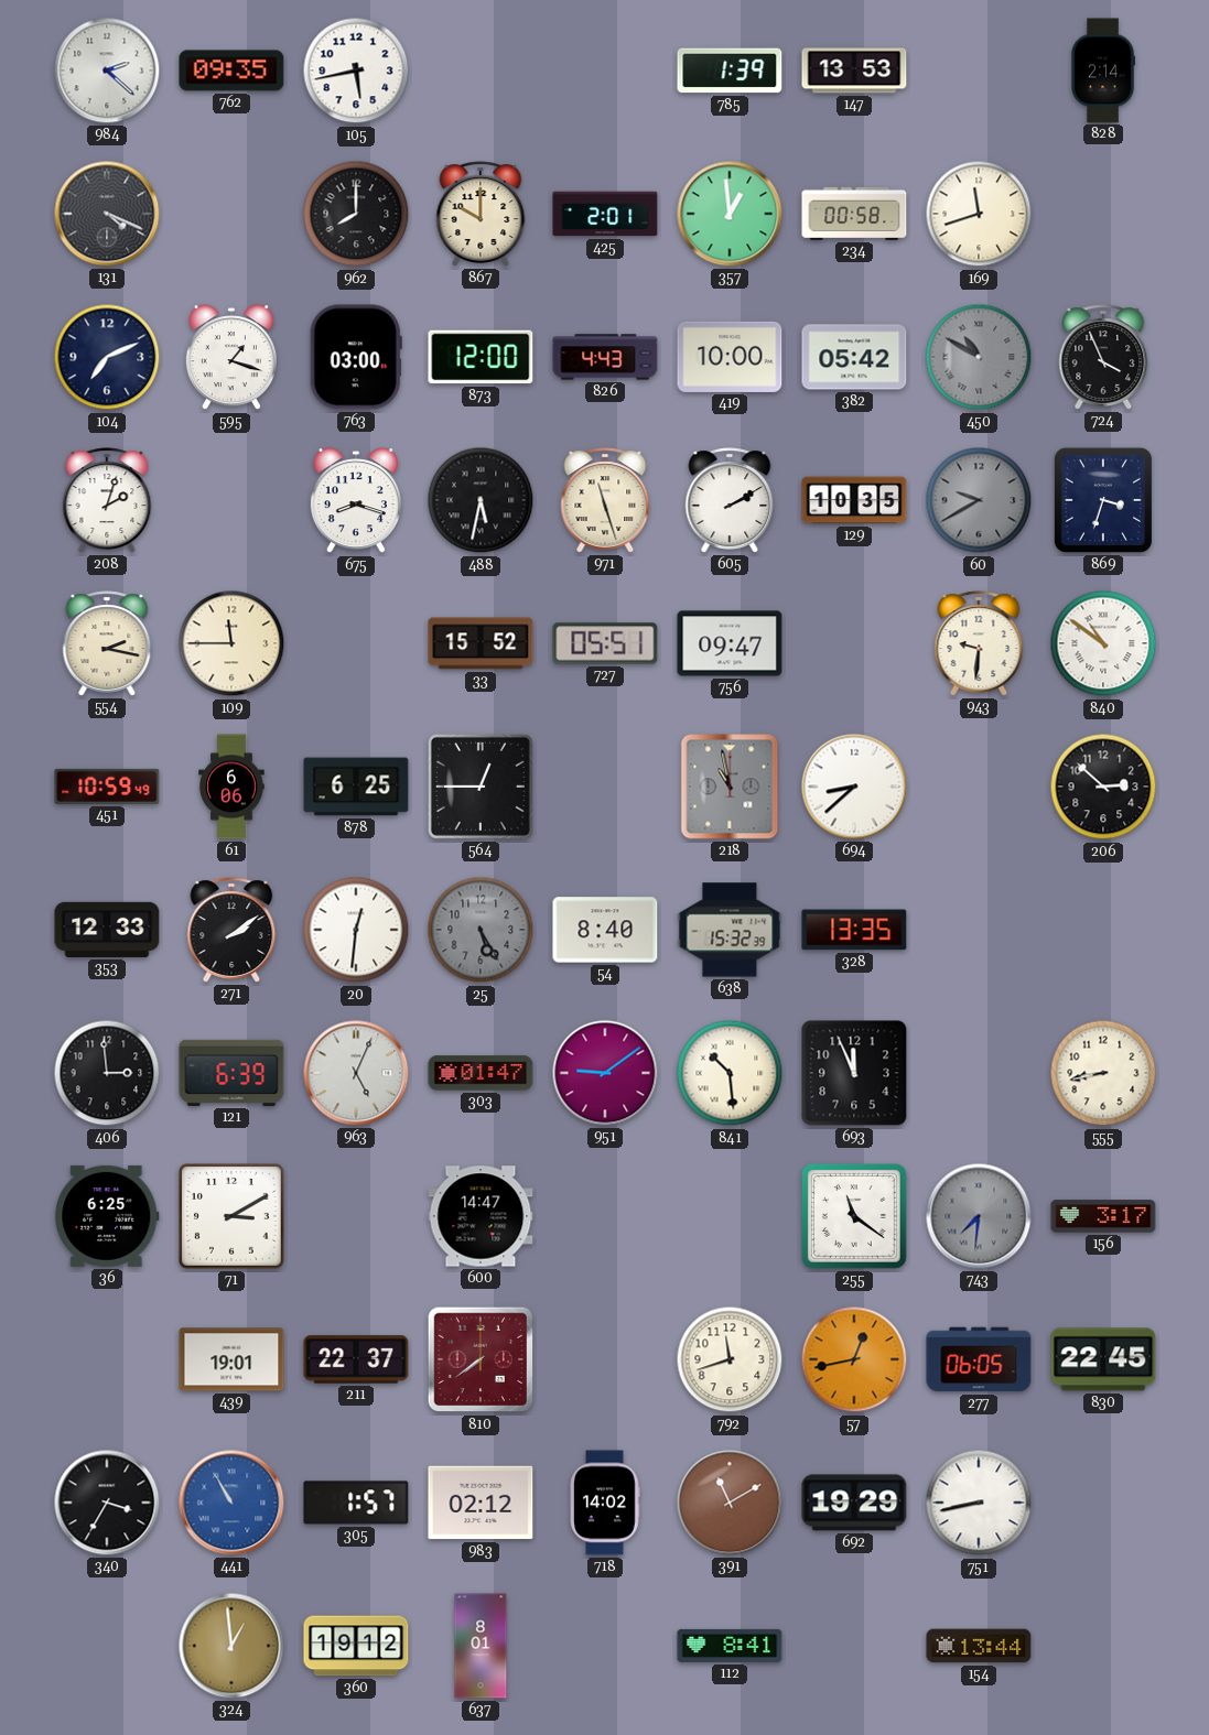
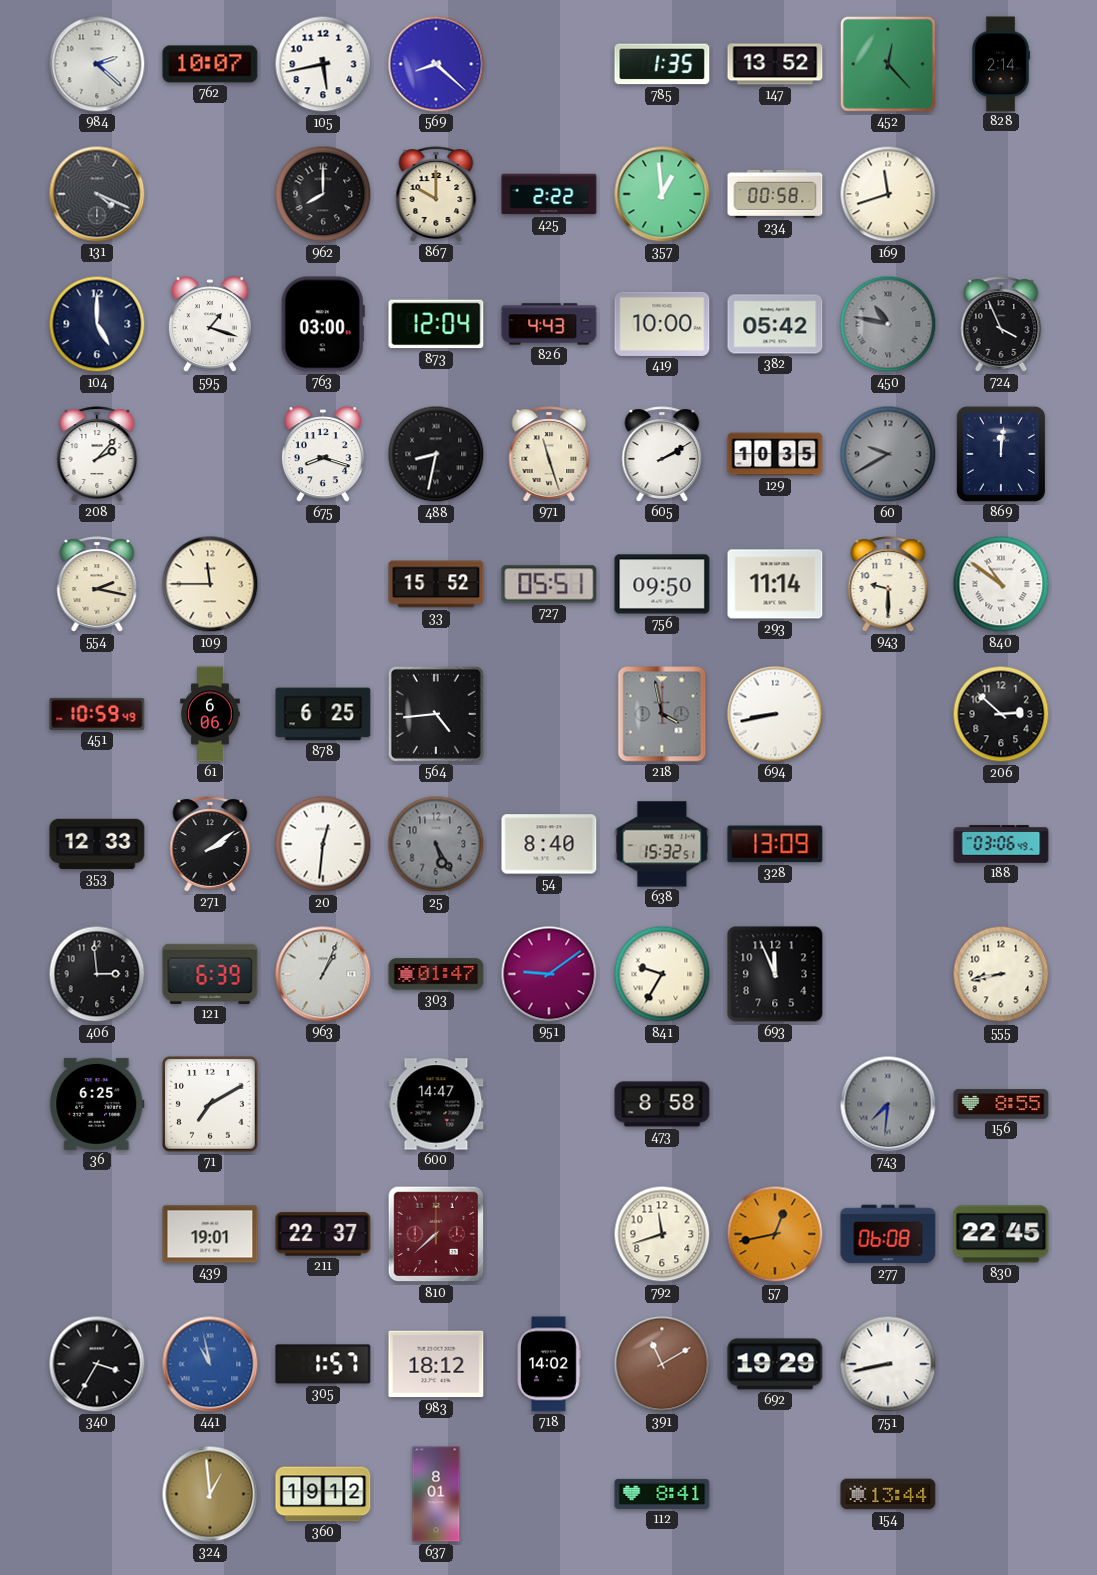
762: 09:35 -> 10:07
569: none -> 8:22
785: 1:39 -> 1:35
147: 13:53 -> 13:52
452: none -> 12:23
425: 2:01 -> 2:22
104: 7:11 -> 5:00
873: 12:00 -> 12:04
450: 10:50 -> 10:47
208: 2:03 -> 2:07
488: 5:32 -> 8:32
869: 3:33 -> 12:01
756: 09:47 -> 09:50
293: none -> 11:14
943: 9:31 -> 9:30
564: 12:45 -> 4:44
218: 10:58 -> 3:58
694: 8:38 -> 8:43
638: 15:32:39 -> 15:32:51
328: 13:35 -> 13:09
188: none -> 03:06
963: 5:04 -> 1:04
841: 10:29 -> 9:35
71: 3:10 -> 7:10
473: none -> 8:58
255: 11:21 -> none
156: 3:17 -> 8:55
810: 7:39 -> 7:38
277: 06:05 -> 06:08
441: 10:55 -> 10:58
983: 02:12 -> 18:12
